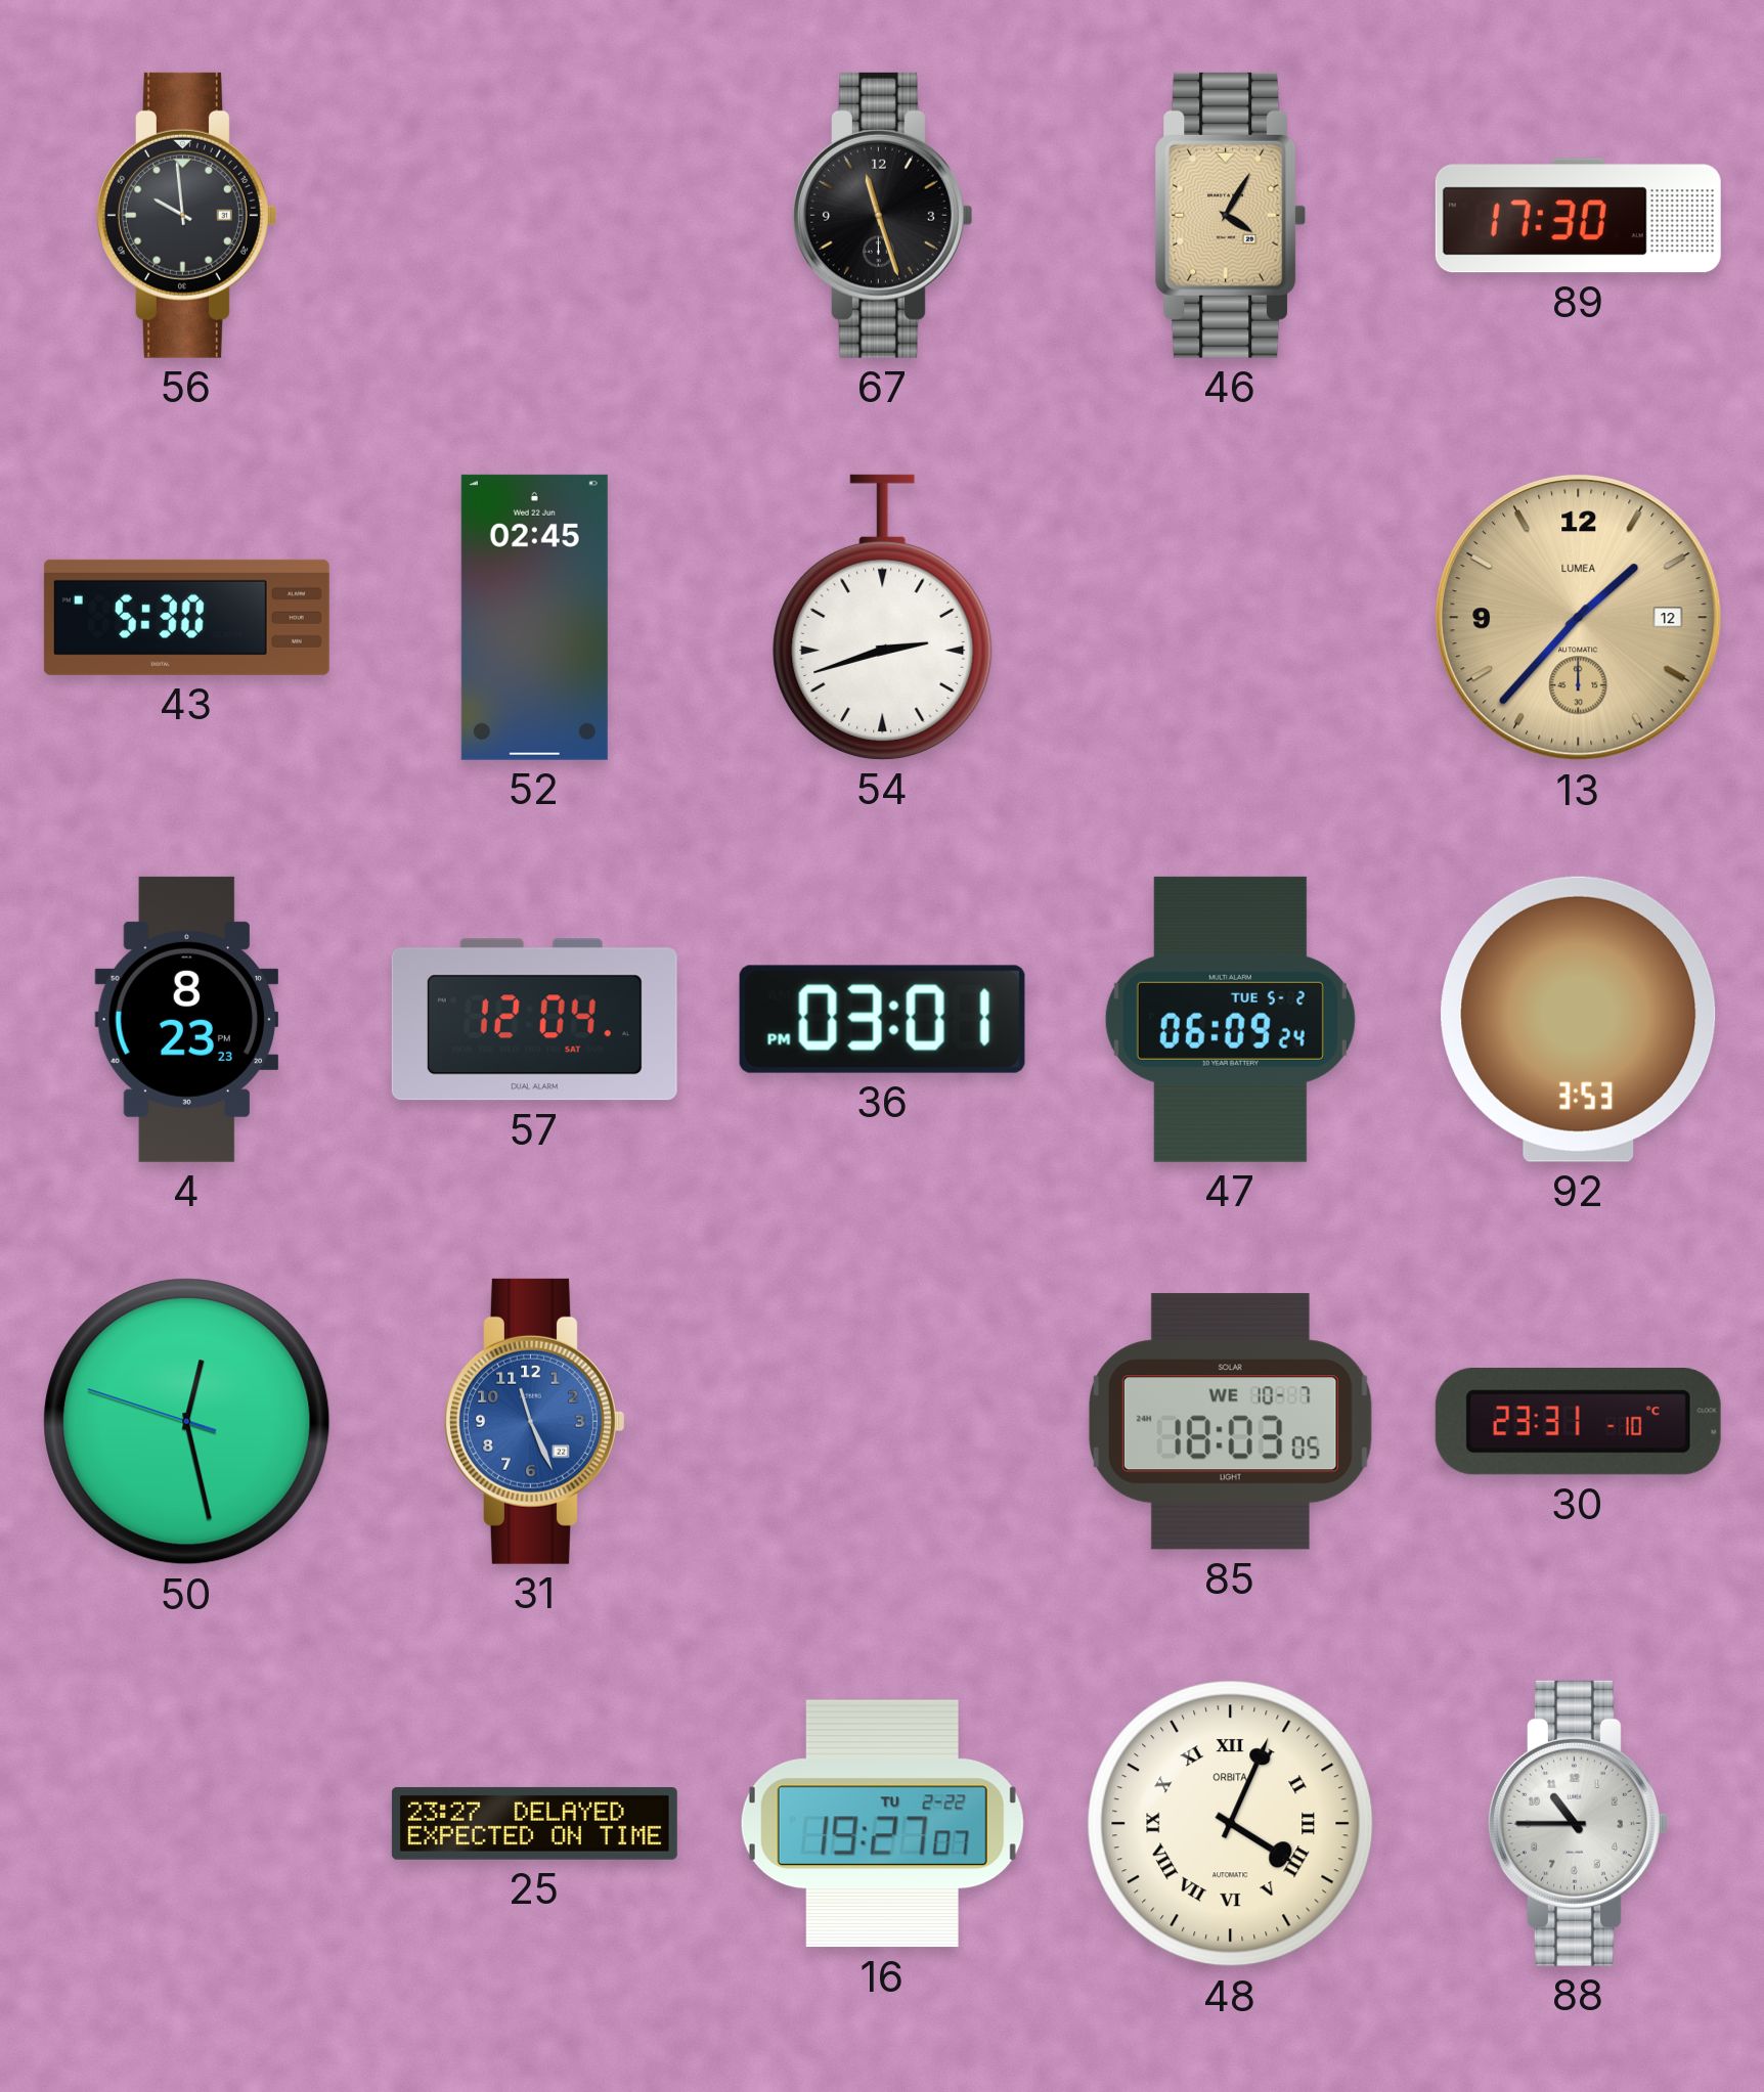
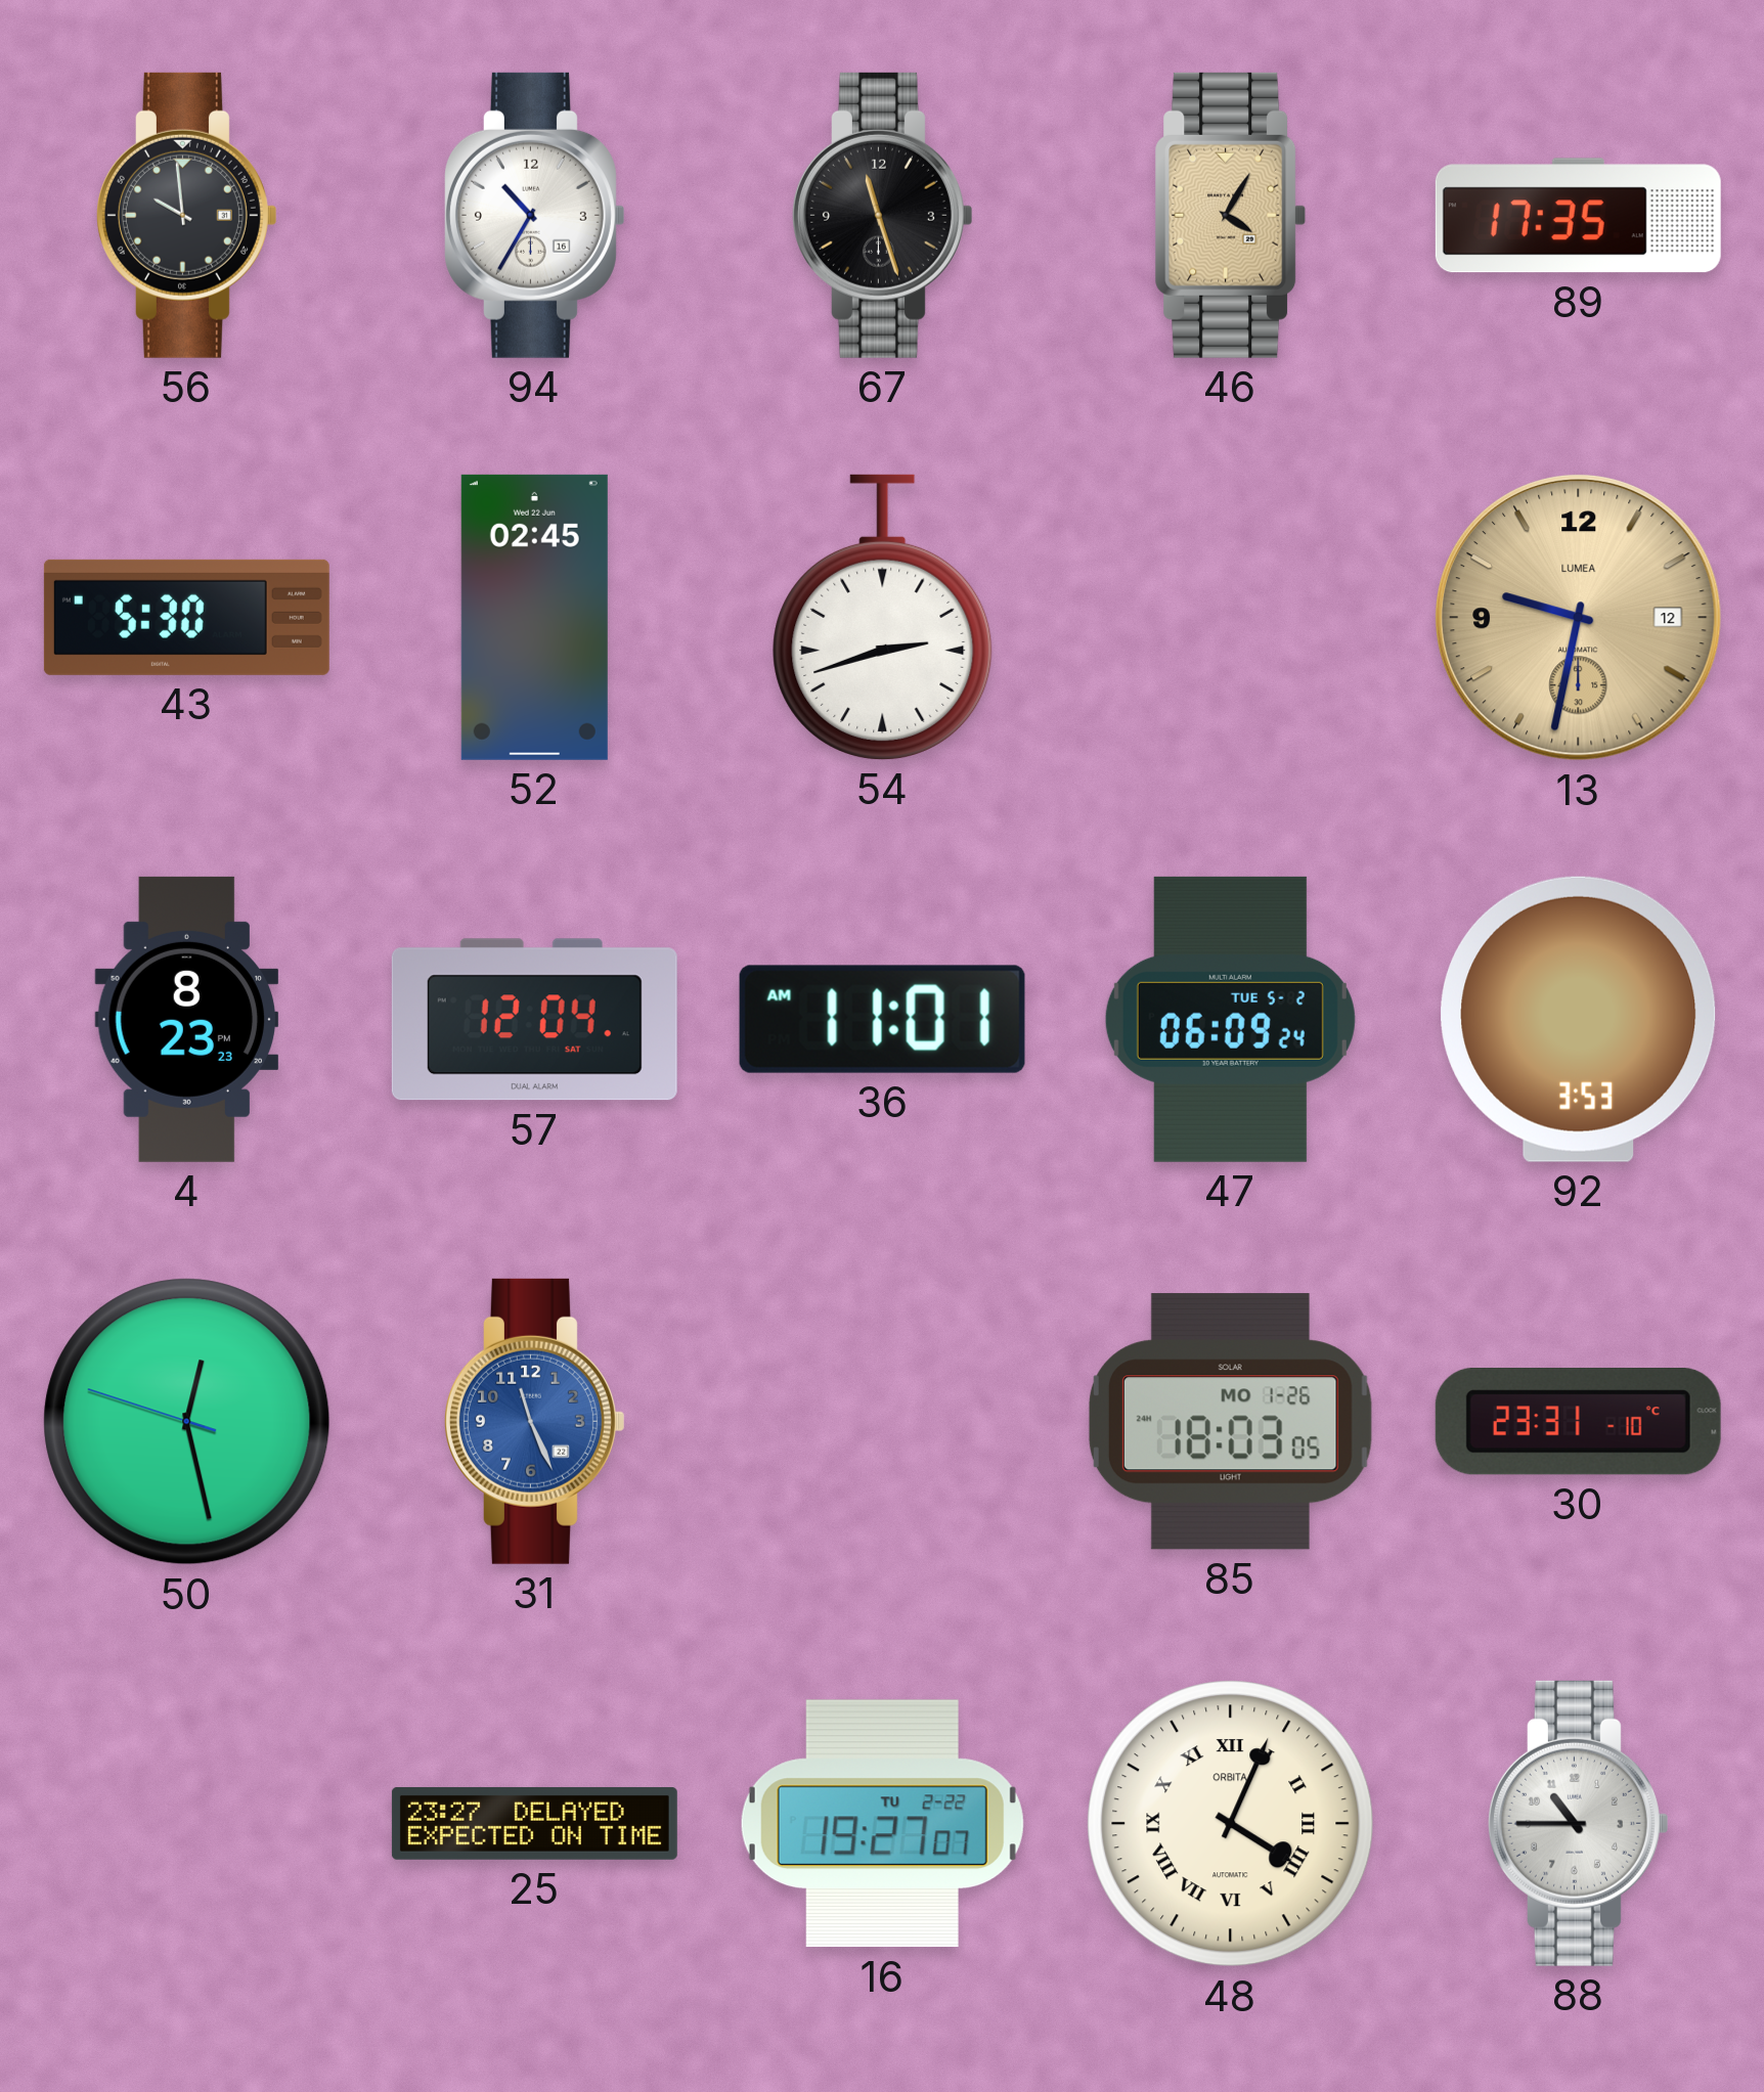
94: none -> 10:35
89: 17:30 -> 17:35
13: 1:37 -> 9:32
36: 03:01 -> 11:01
85 date: WE 10-7 -> MO 1-26
